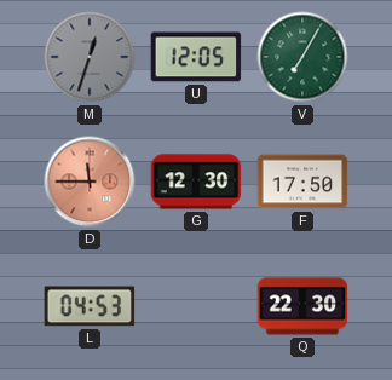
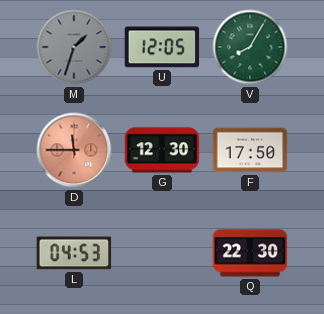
M: 12:33 -> 1:33
V: 7:05 -> 8:05
